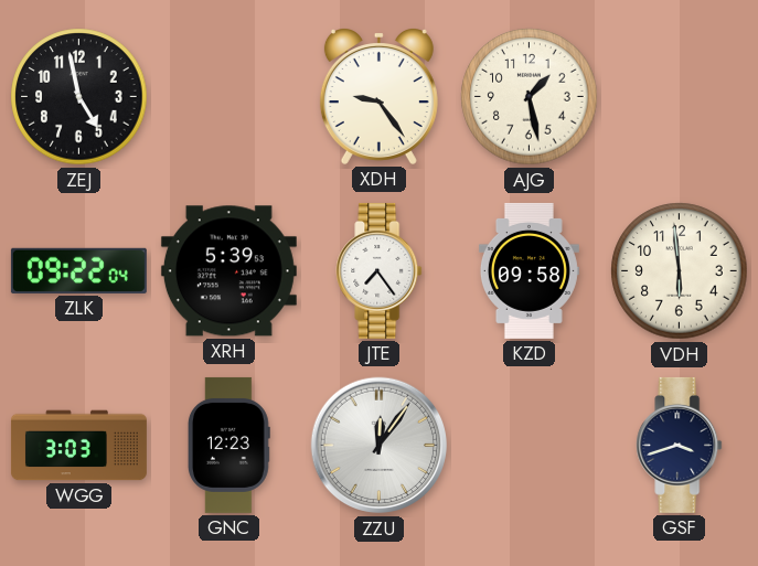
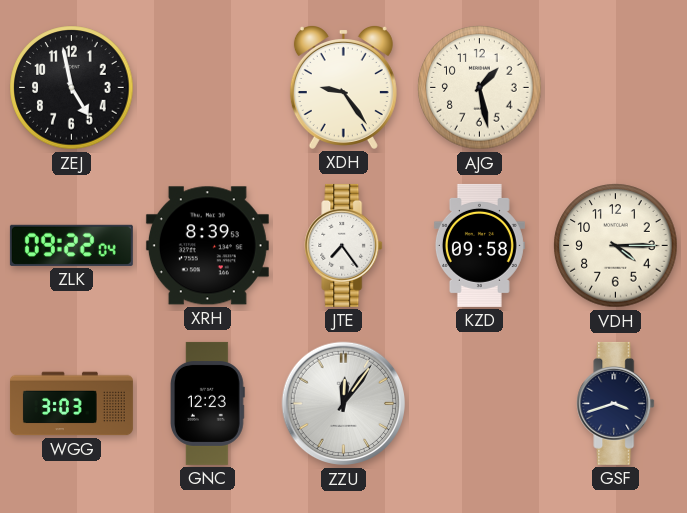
XRH: 5:39 -> 8:39
VDH: 5:59 -> 4:15
